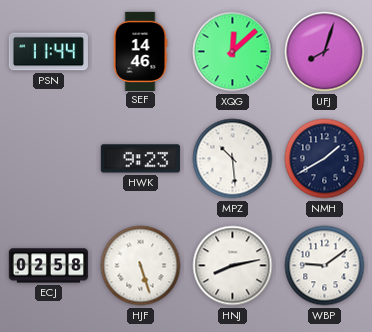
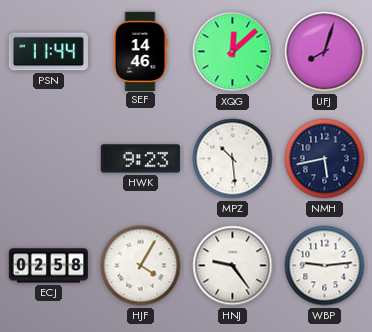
NMH: 1:40 -> 5:43
HJF: 5:27 -> 4:05
HNJ: 8:13 -> 9:24
WBP: 9:09 -> 9:14
